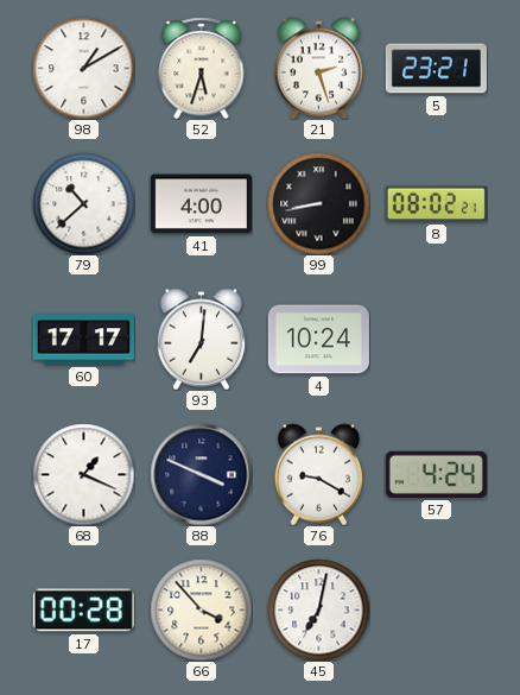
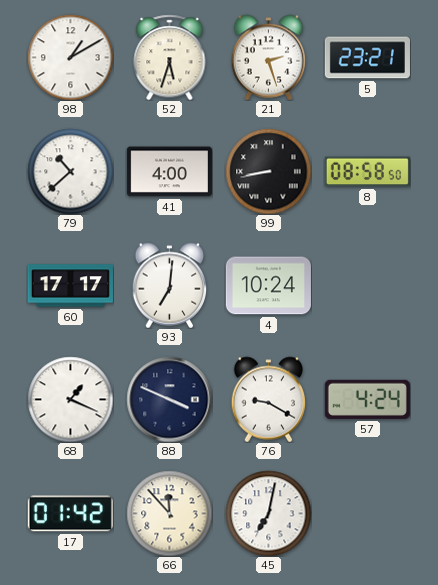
8: 08:02 -> 08:58
17: 00:28 -> 01:42
66: 3:53 -> 11:53
